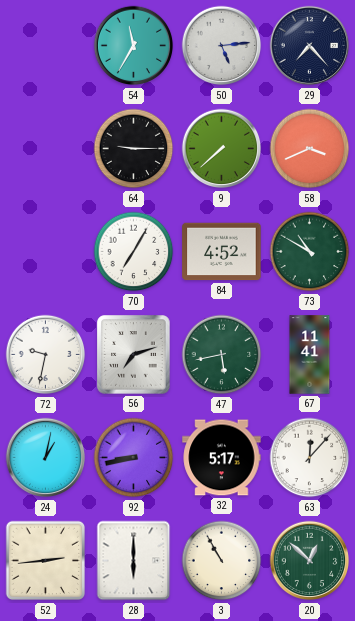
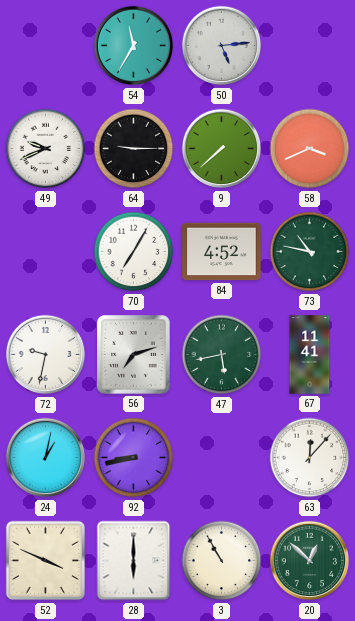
29: 7:23 -> none
49: none -> 9:41
73: 10:50 -> 10:47
32: 5:17 -> none
52: 2:44 -> 3:49
